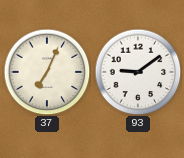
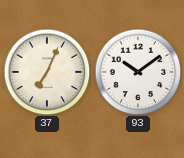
93: 9:09 -> 10:09
